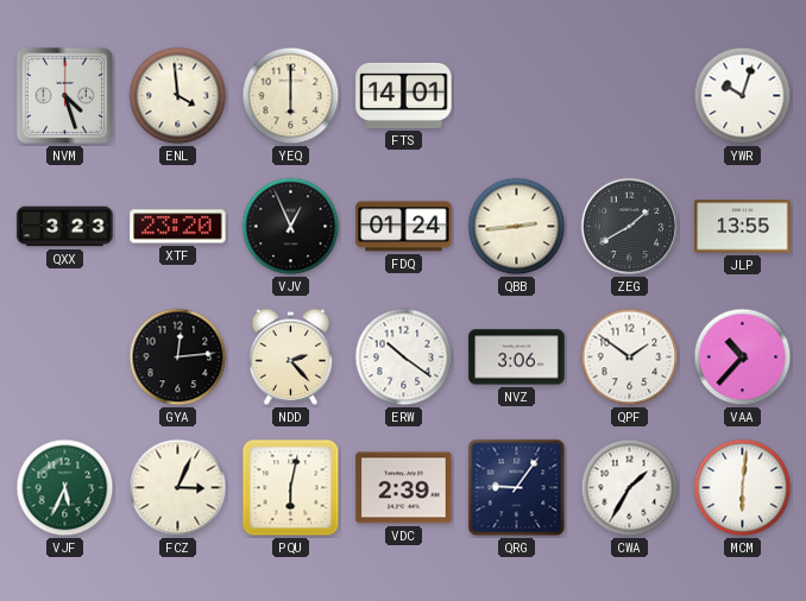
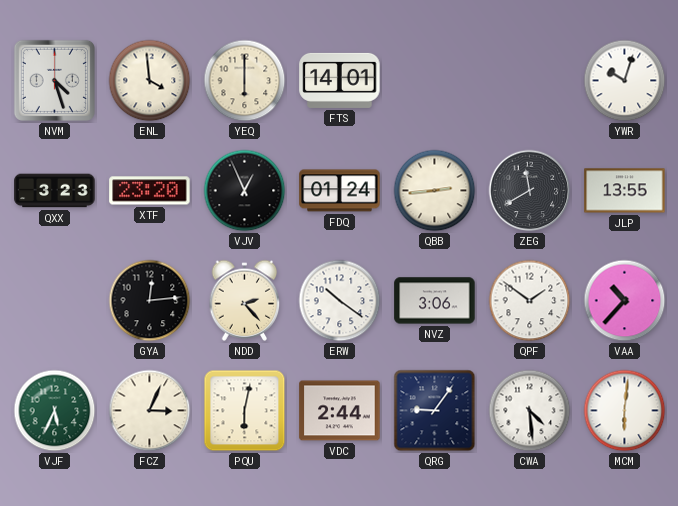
ZEG: 1:40 -> 11:40
VDC: 2:39 -> 2:44
CWA: 1:35 -> 4:29
